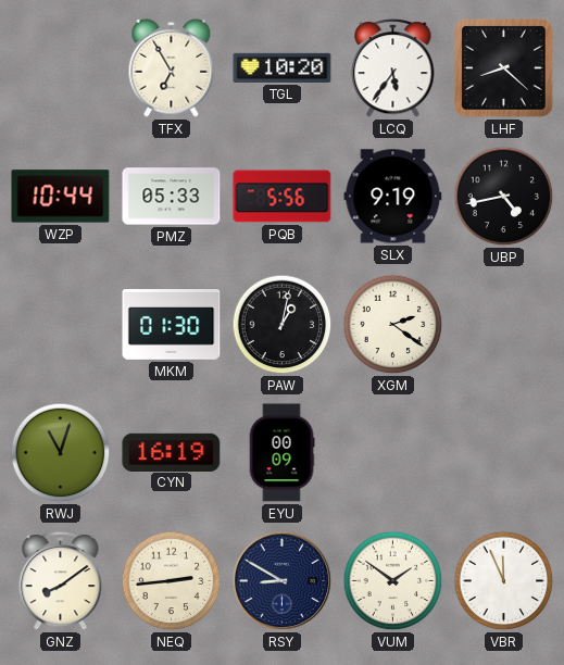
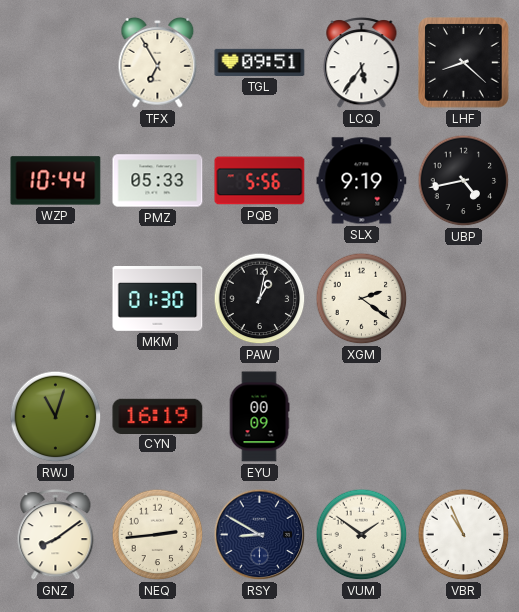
TGL: 10:20 -> 09:51
VBR: 11:56 -> 10:56
